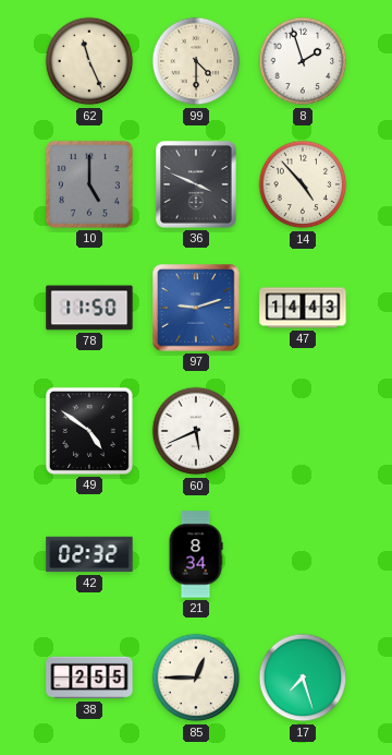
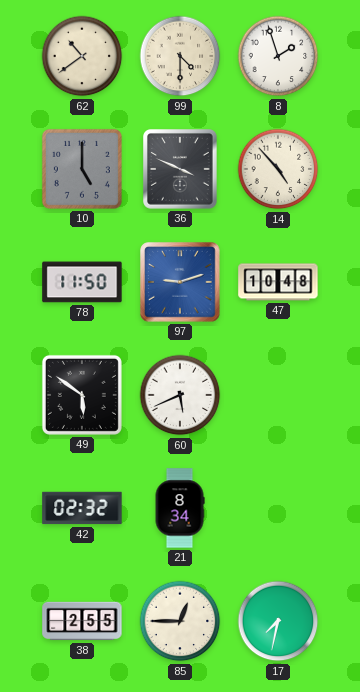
62: 11:26 -> 10:39
47: 14:43 -> 10:48
49: 4:51 -> 5:51
17: 7:27 -> 7:32
